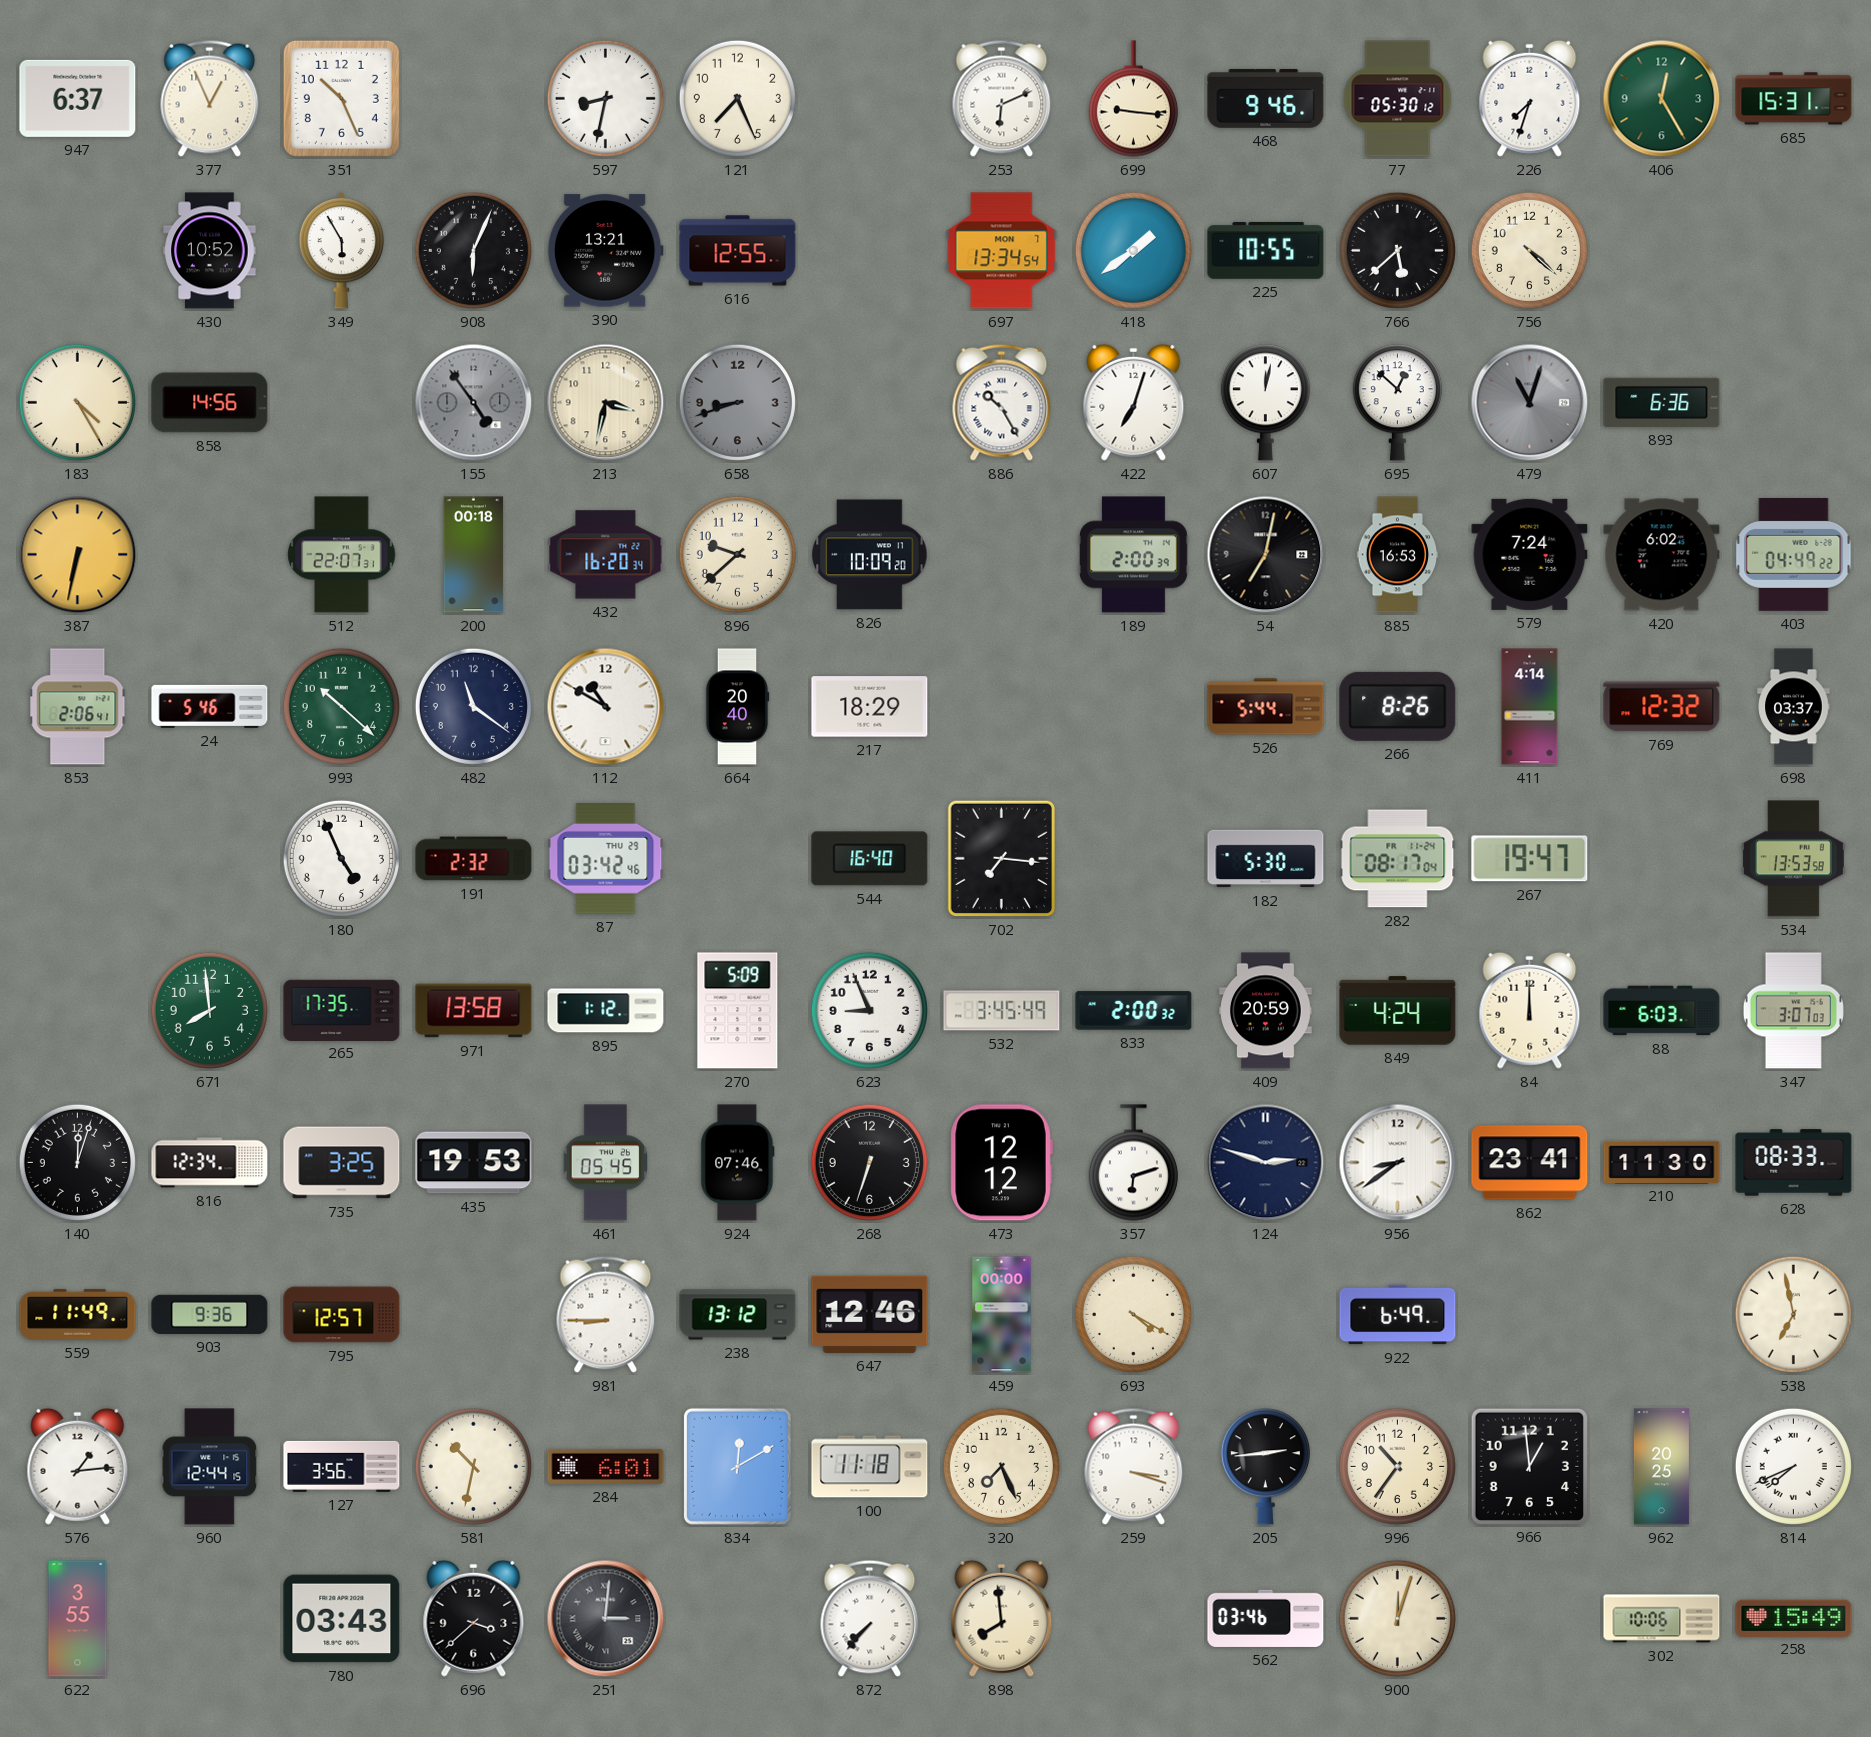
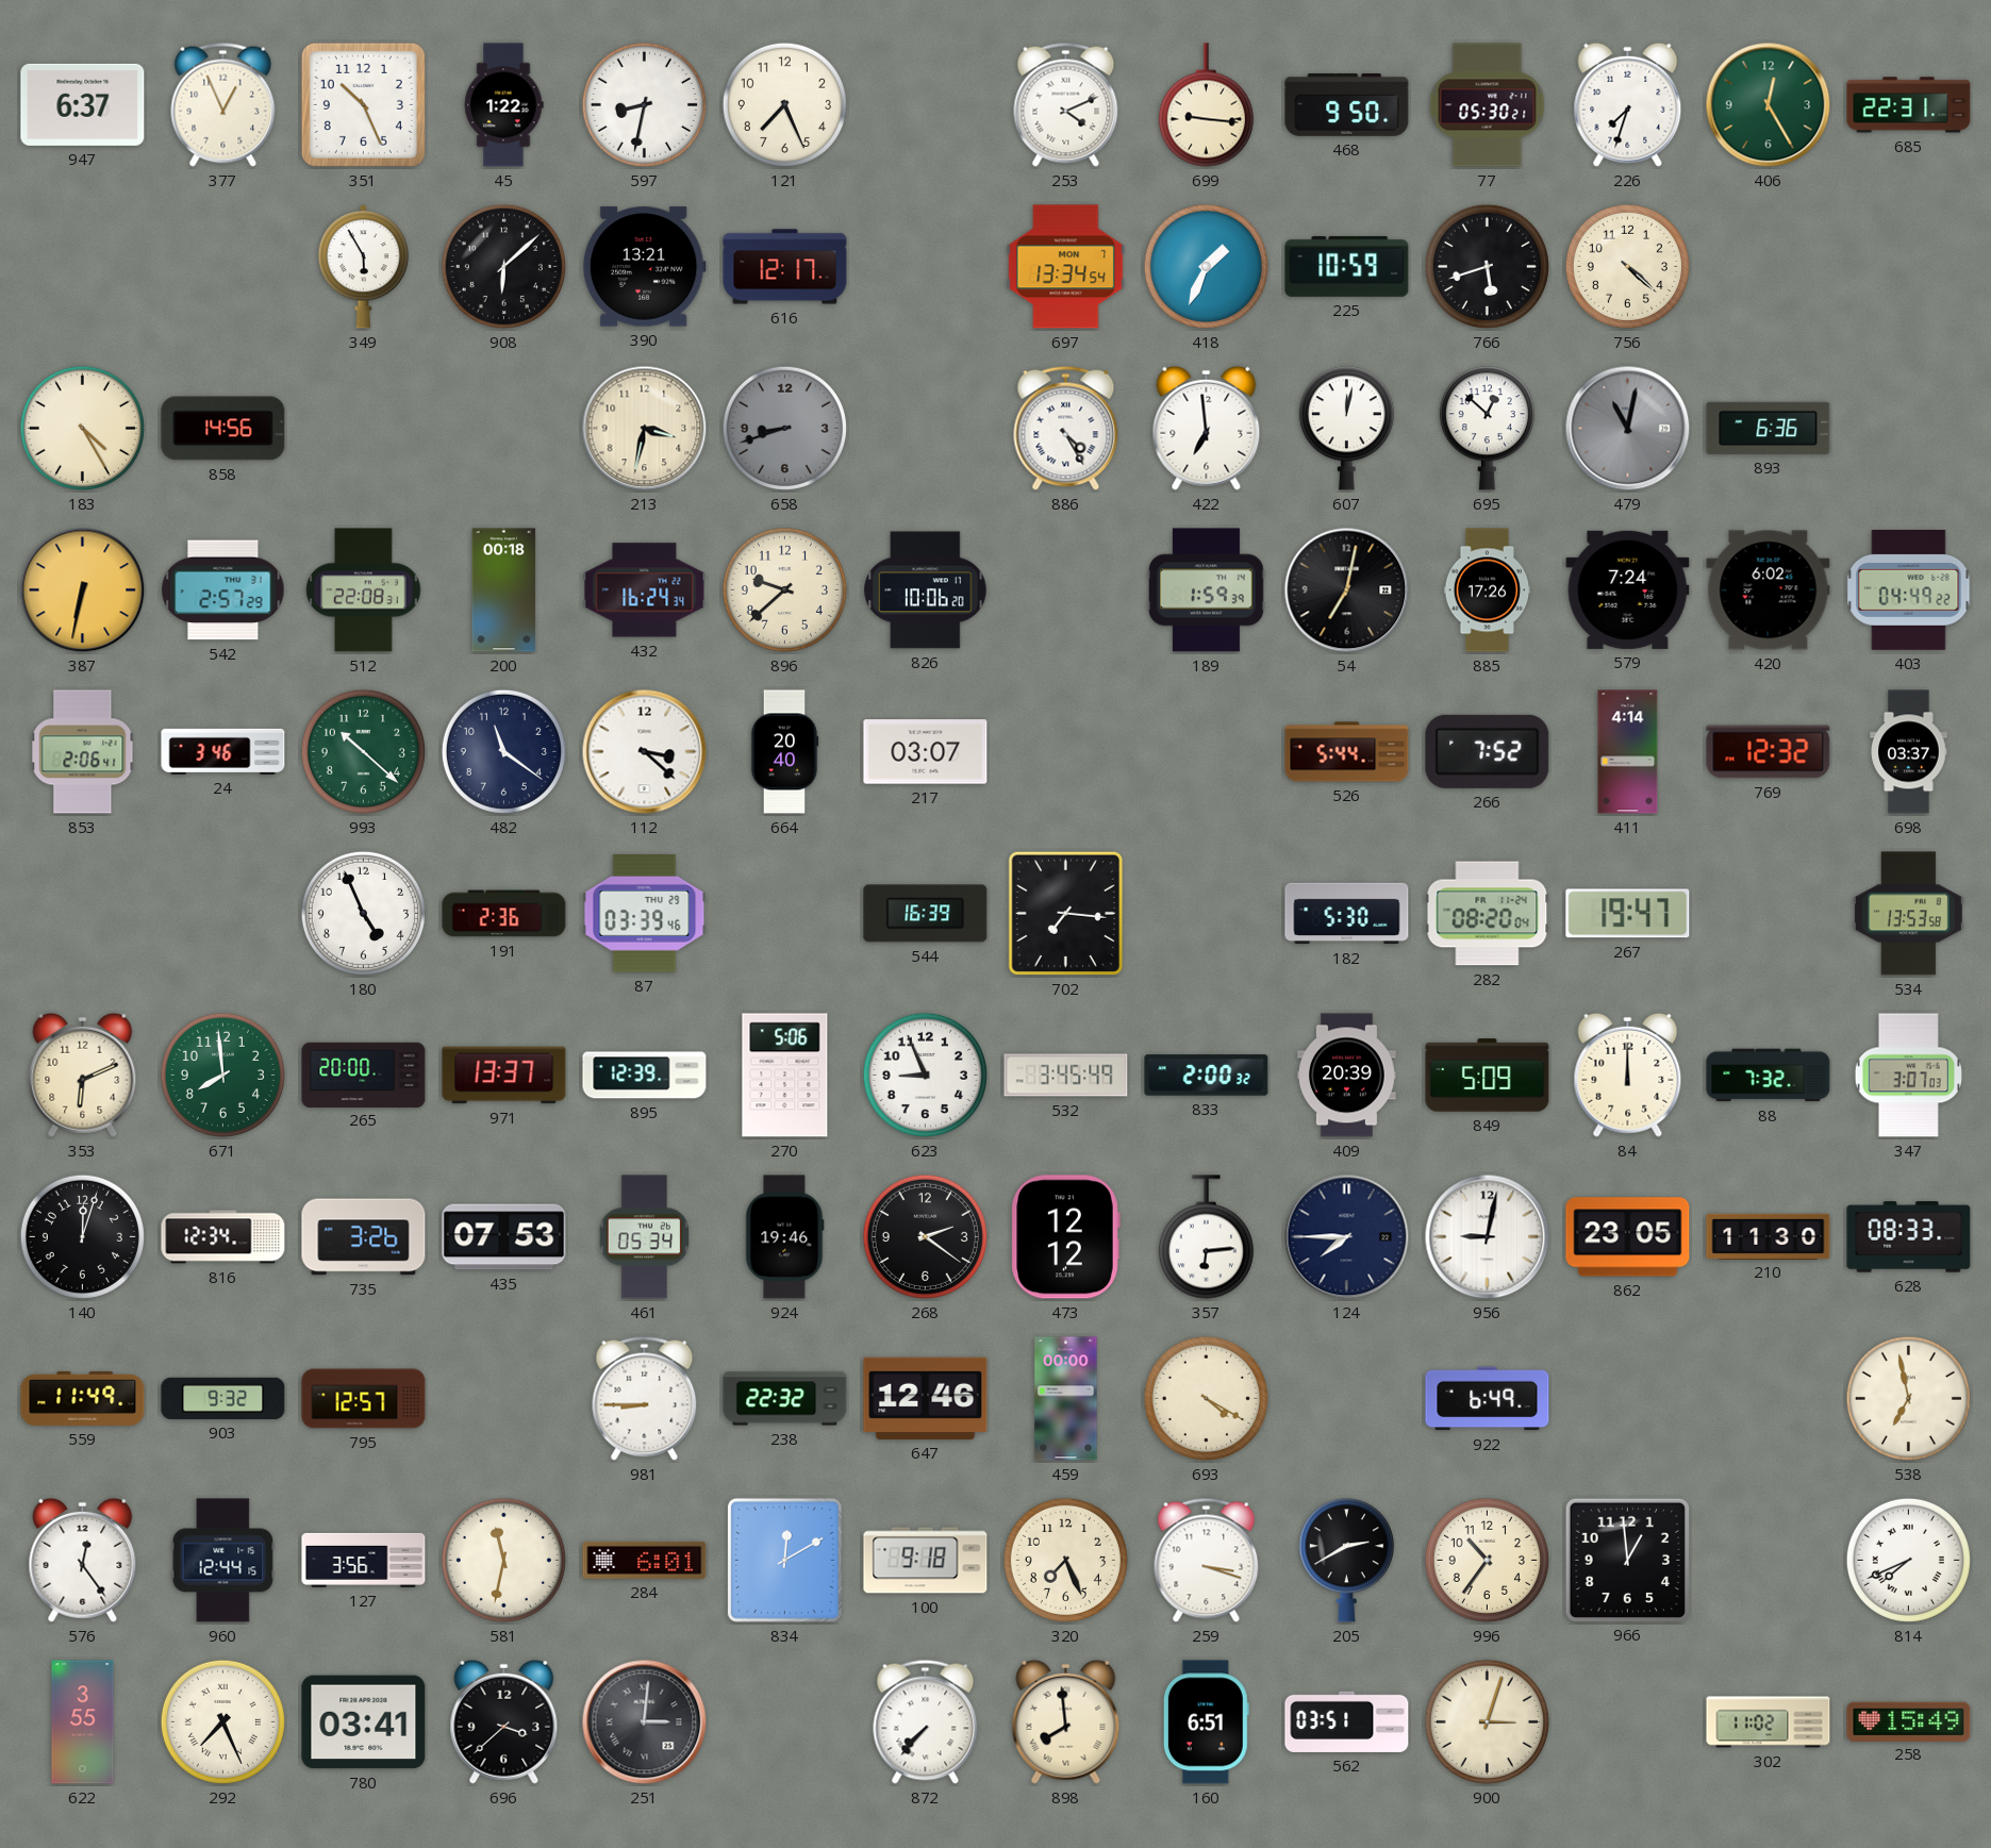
45: none -> 1:22
253: 6:11 -> 4:11
468: 9:46 -> 9:50
77: 05:30:12 -> 05:30:21
685: 15:31 -> 22:31
430: 10:52 -> none
908: 6:04 -> 6:08
616: 12:55 -> 12:17
418: 1:39 -> 1:34
225: 10:55 -> 10:59
766: 5:38 -> 5:42
155: 4:54 -> none
886: 10:25 -> 4:25
422: 7:03 -> 6:59
479: 11:03 -> 11:02
542: none -> 2:57
512: 22:07 -> 22:08
432: 16:20 -> 16:24
826: 10:09 -> 10:06
189: 2:00 -> 1:59
885: 16:53 -> 17:26
24: 5:46 -> 3:46
112: 10:50 -> 3:22
217: 18:29 -> 03:07
266: 8:26 -> 7:52
191: 2:32 -> 2:36
87: 03:42 -> 03:39
544: 16:40 -> 16:39
282: 08:17 -> 08:20
353: none -> 6:11
265: 17:35 -> 20:00
971: 13:58 -> 13:37
895: 1:12 -> 12:39
270: 5:09 -> 5:06
409: 20:59 -> 20:39
849: 4:24 -> 5:09
88: 6:03 -> 7:32
735: 3:25 -> 3:26
435: 19:53 -> 07:53
461: 05:45 -> 05:34
924: 07:46 -> 19:46
268: 6:33 -> 2:21
357: 6:12 -> 6:14
124: 2:48 -> 7:45
956: 8:39 -> 9:02
862: 23:41 -> 23:05
903: 9:36 -> 9:32
238: 13:12 -> 22:32
576: 1:14 -> 12:24
581: 10:32 -> 11:32
100: 11:18 -> 9:18
205: 2:44 -> 2:40
962: 20:25 -> none
292: none -> 7:26
780: 03:43 -> 03:41
160: none -> 6:51
562: 03:46 -> 03:51
900: 12:03 -> 3:03
302: 10:06 -> 11:02
